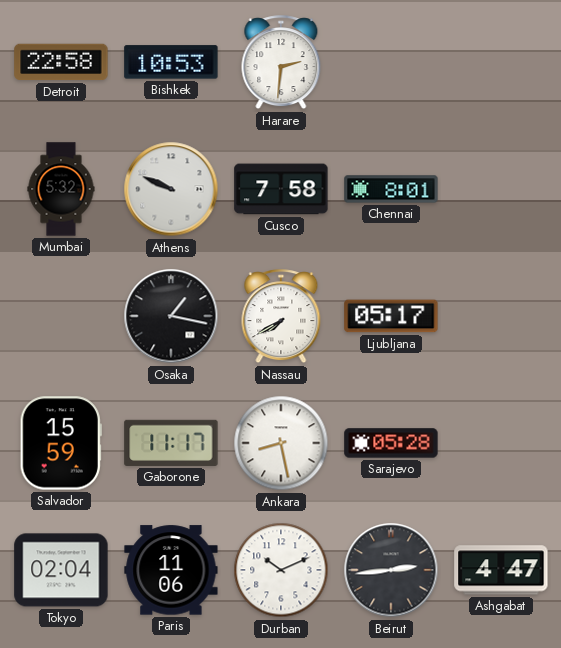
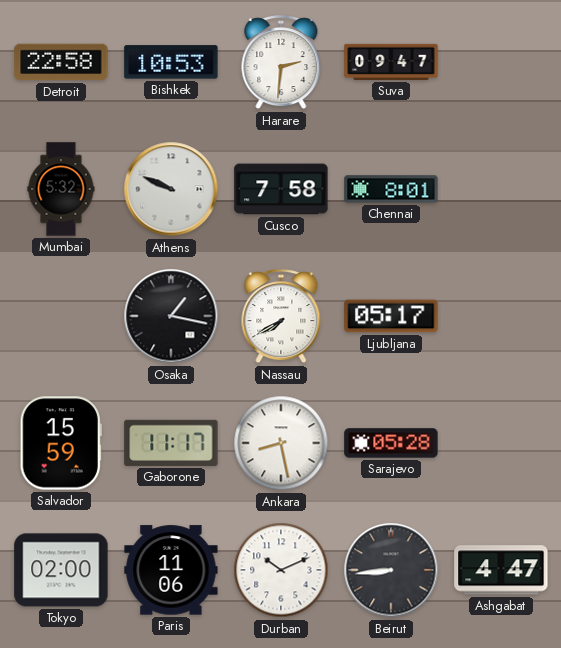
Suva: none -> 09:47
Tokyo: 02:04 -> 02:00
Beirut: 2:44 -> 8:44
